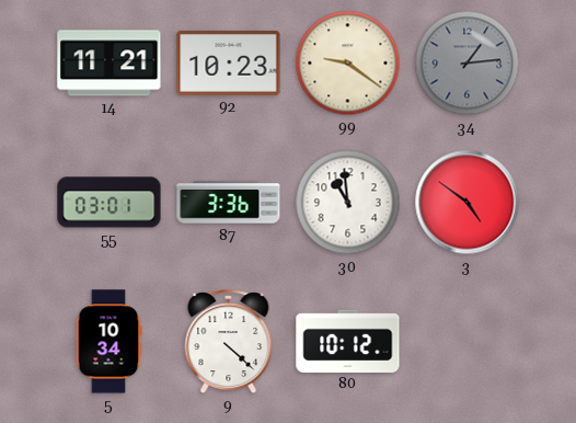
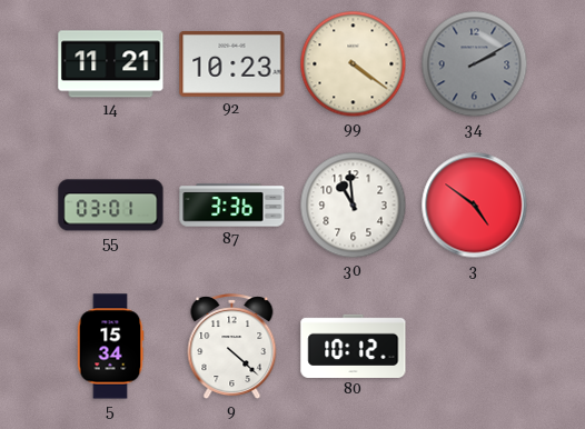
99: 9:21 -> 4:21
34: 1:14 -> 2:10
5: 10:34 -> 15:34
